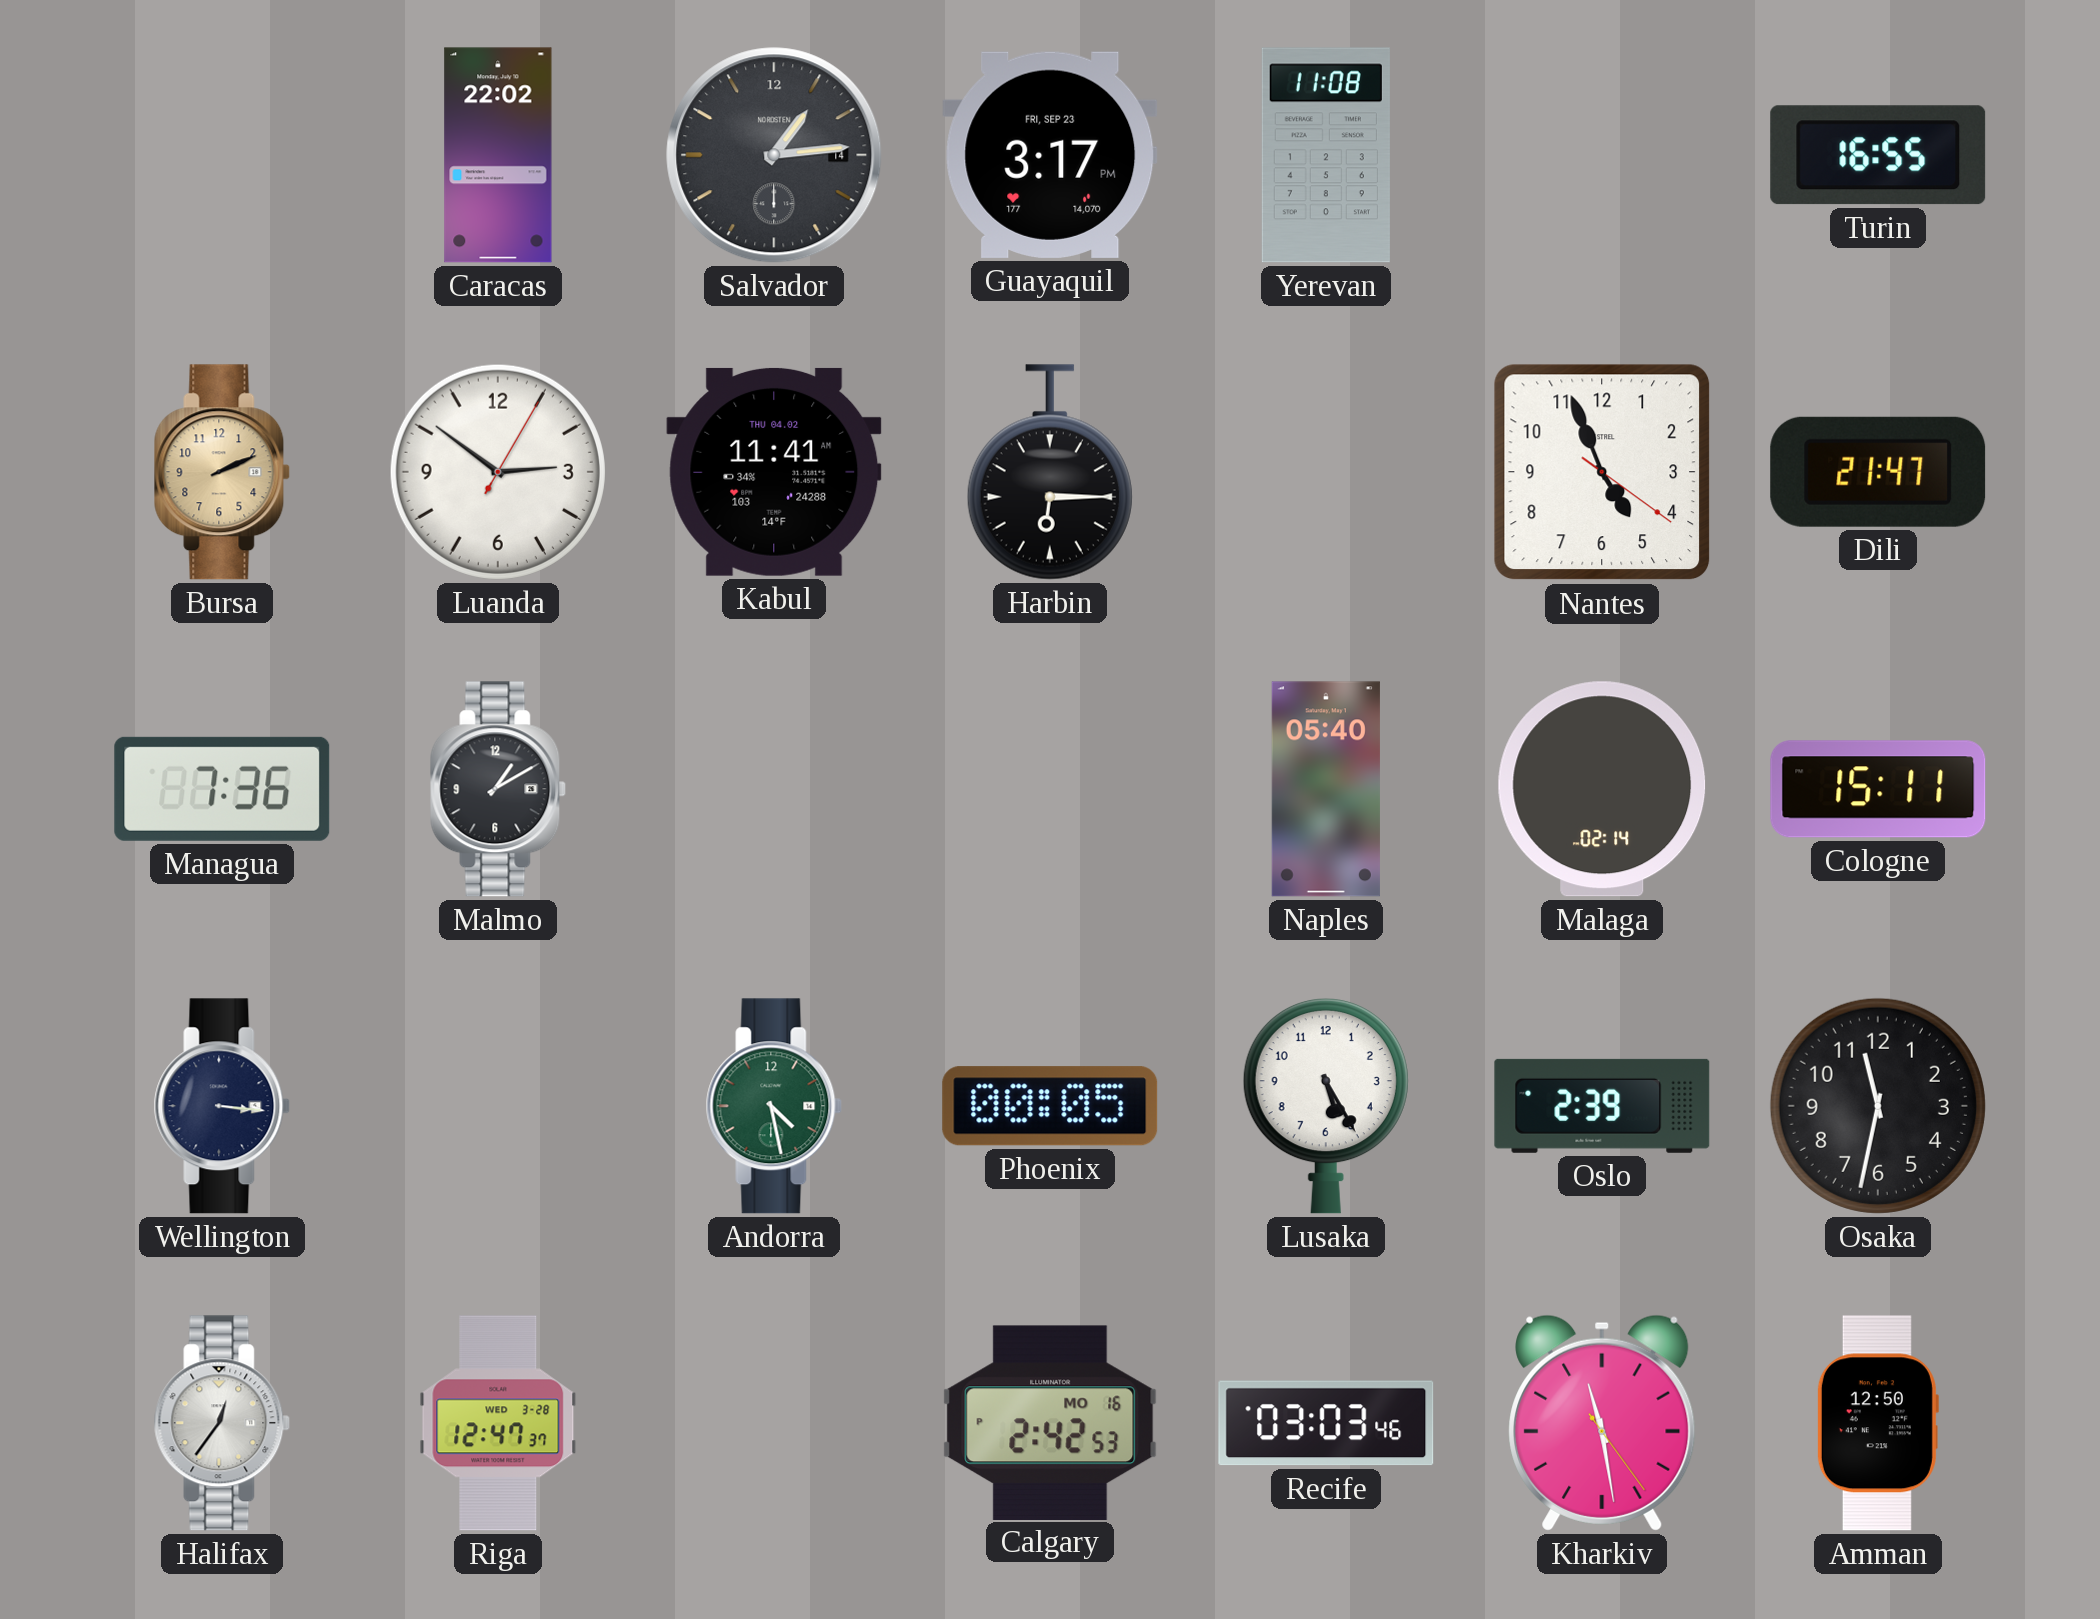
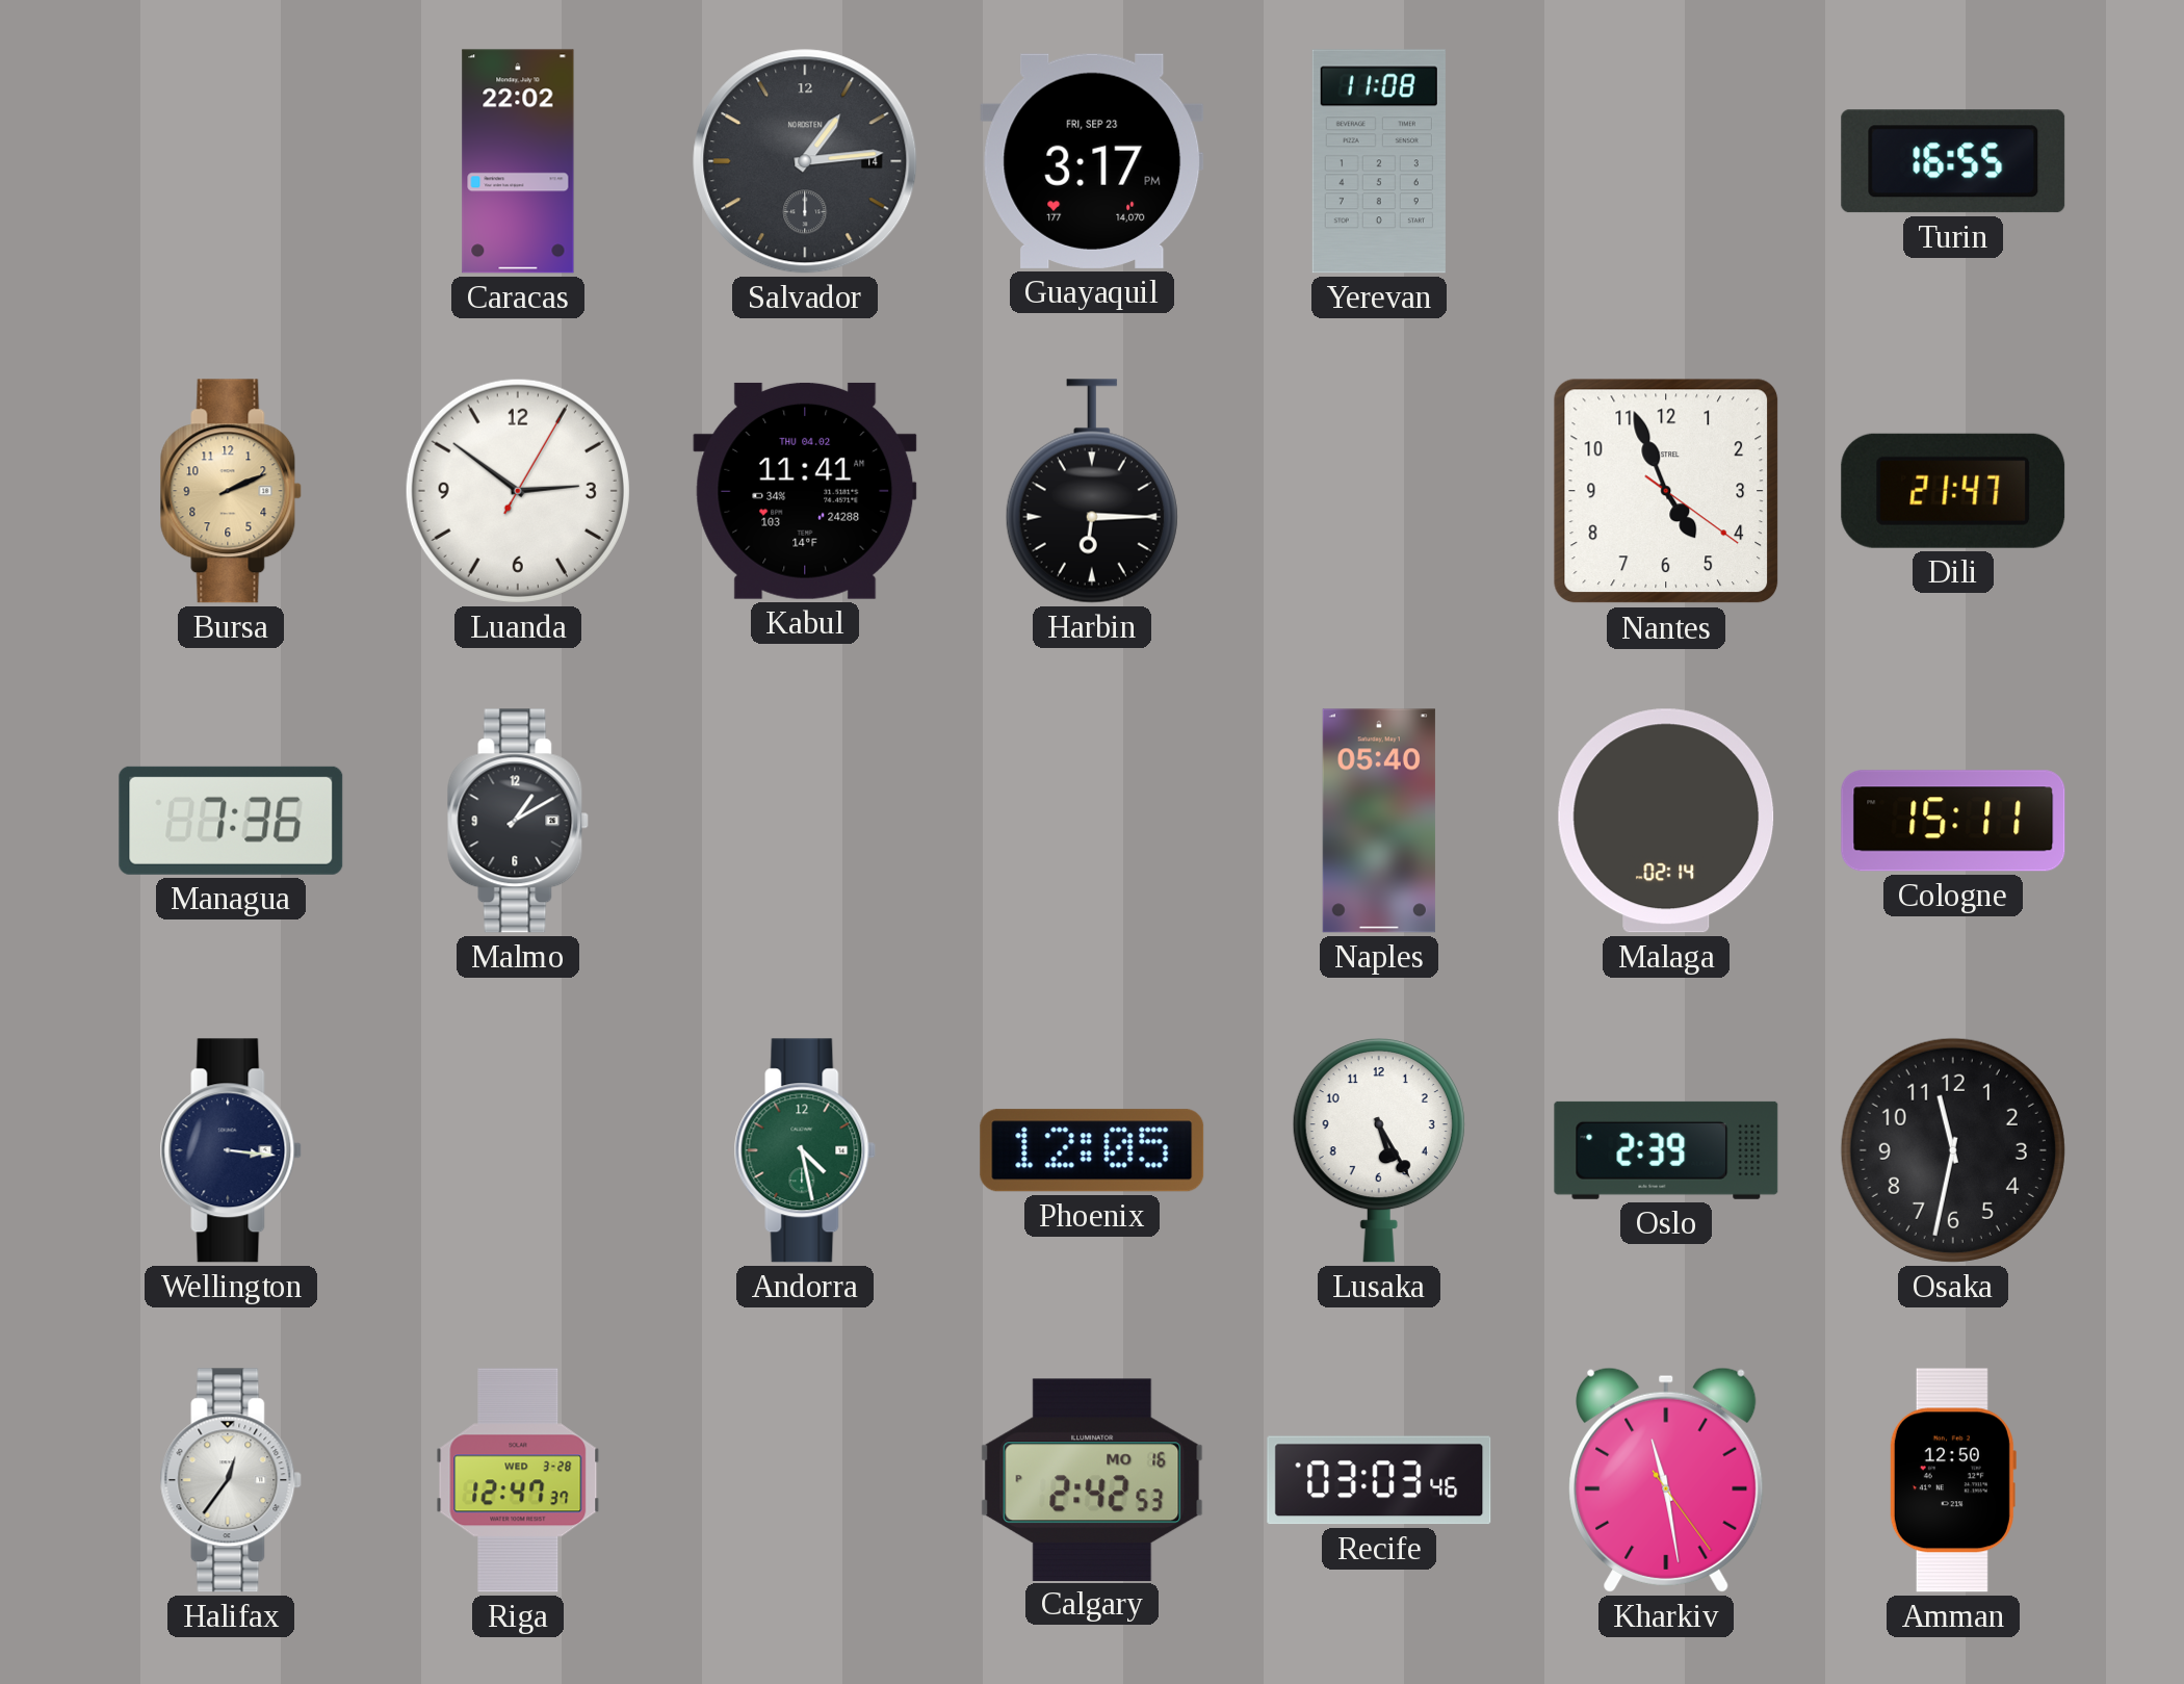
Phoenix: 00:05 -> 12:05
